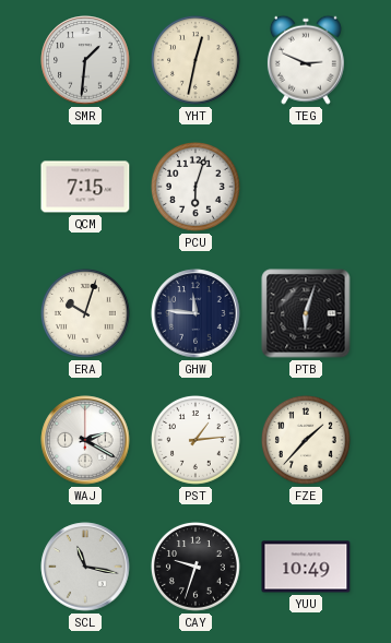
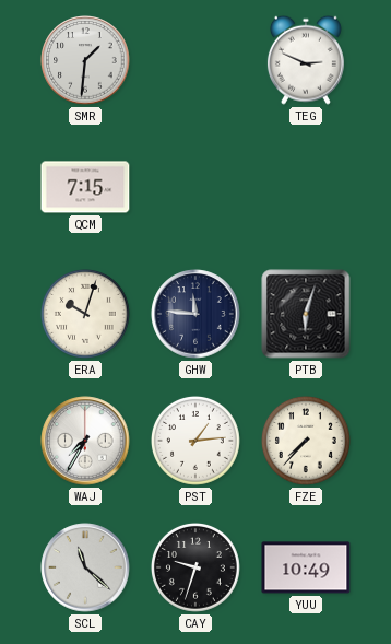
YHT: 12:32 -> none
PCU: 6:03 -> none
WAJ: 2:20 -> 7:35
FZE: 1:37 -> 7:37
SCL: 11:17 -> 11:22
